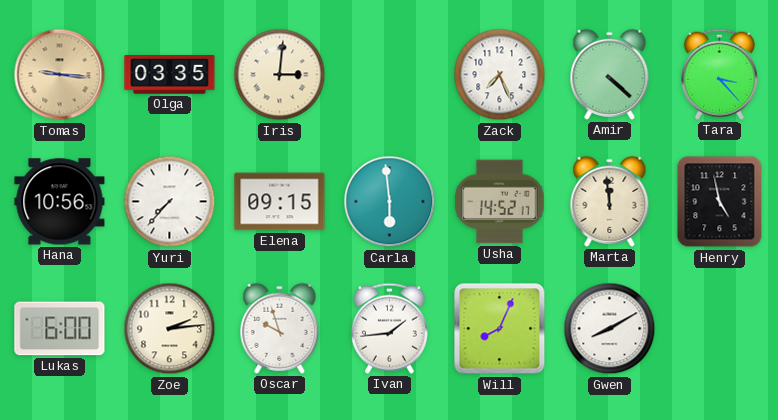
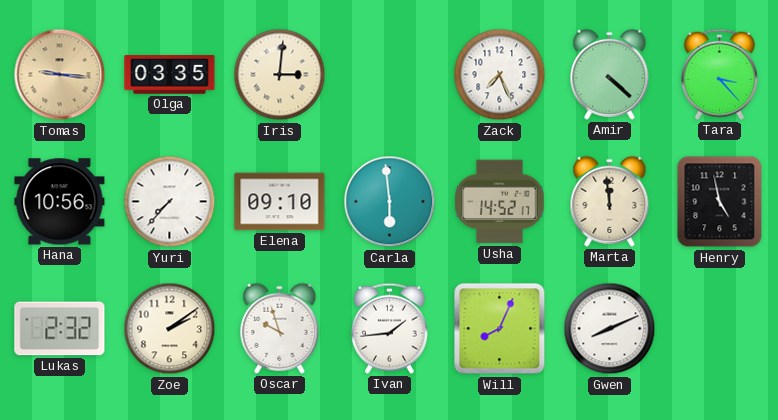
Elena: 09:15 -> 09:10
Lukas: 6:00 -> 2:32
Zoe: 2:14 -> 2:09
Gwen: 8:10 -> 8:11
